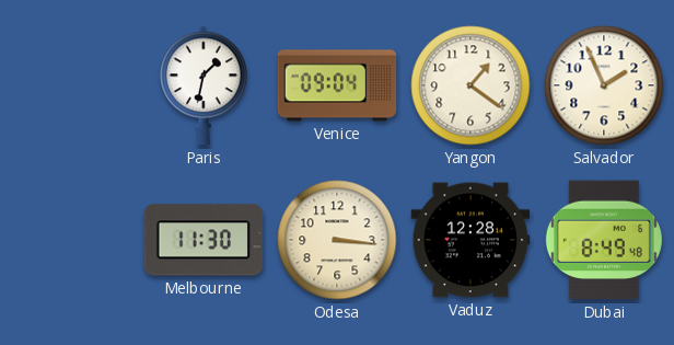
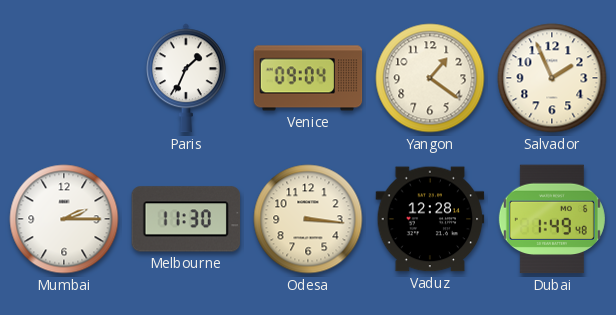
Paris: 1:32 -> 1:34
Mumbai: none -> 2:15
Dubai: 8:49 -> 1:49
